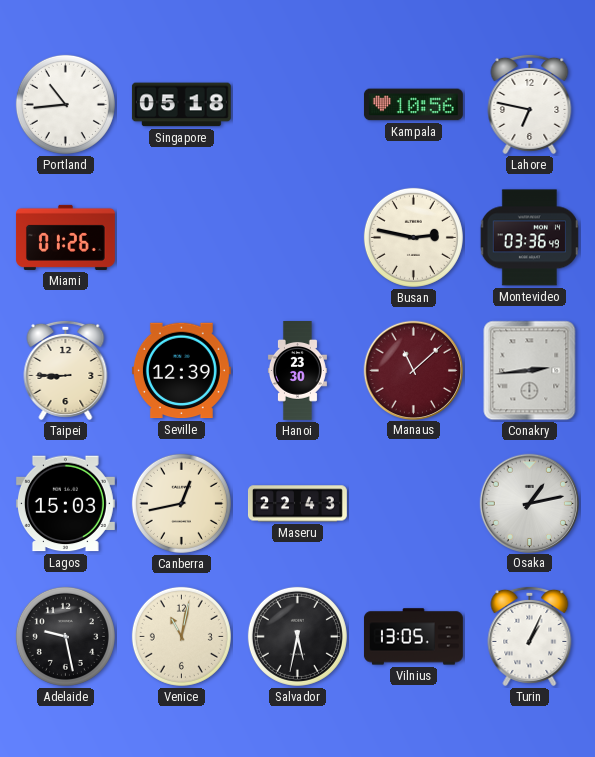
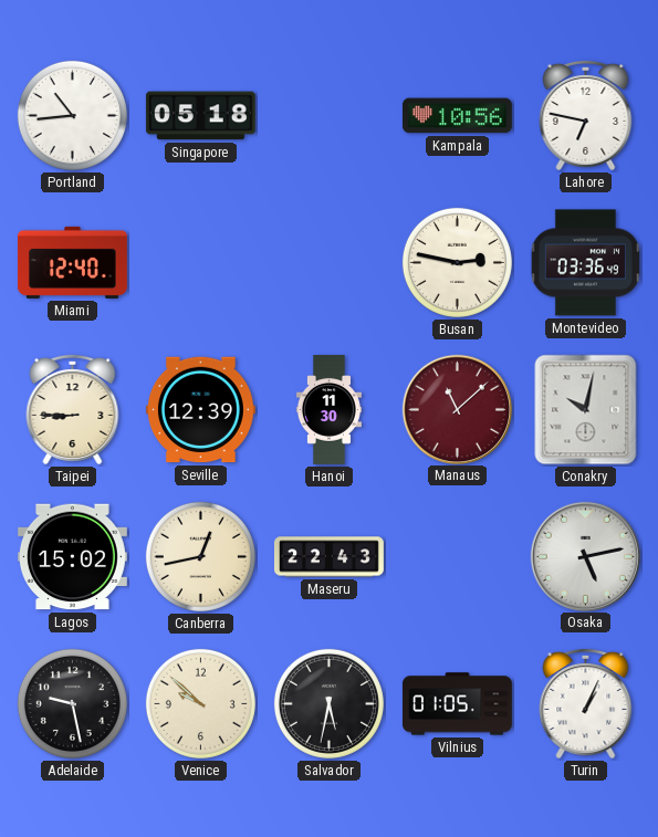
Miami: 01:26 -> 12:40
Hanoi: 23:30 -> 11:30
Conakry: 2:44 -> 10:02
Lagos: 15:03 -> 15:02
Osaka: 1:13 -> 5:13
Venice: 11:02 -> 9:52
Vilnius: 13:05 -> 01:05
